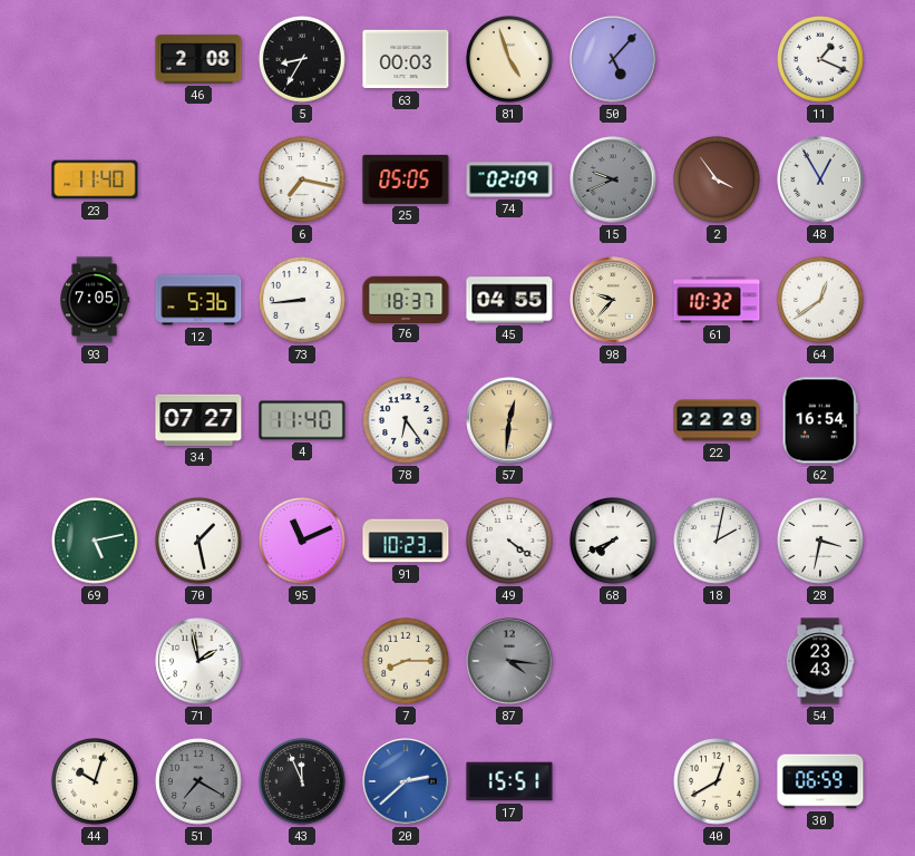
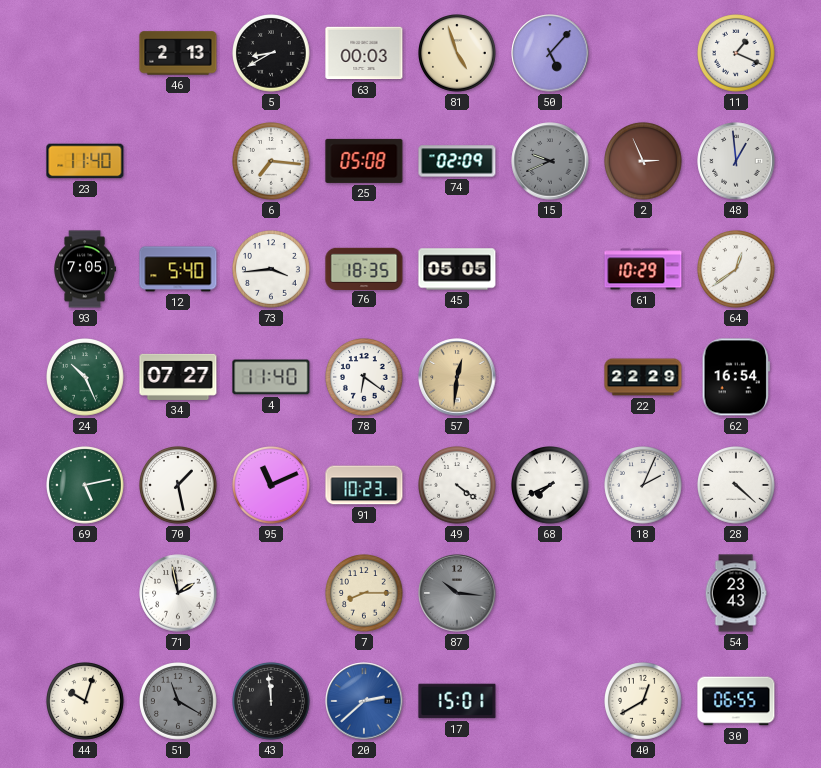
46: 2:08 -> 2:13
5: 8:35 -> 8:40
6: 7:17 -> 7:16
25: 05:05 -> 05:08
2: 3:54 -> 2:56
48: 12:55 -> 12:59
12: 5:36 -> 5:40
73: 8:44 -> 3:44
76: 18:37 -> 18:35
45: 04:55 -> 05:05
98: 9:37 -> none
61: 10:32 -> 10:29
24: none -> 10:26
78: 6:24 -> 6:21
18: 2:02 -> 2:04
28: 3:32 -> 4:22
87: 4:16 -> 10:16
51: 7:20 -> 11:20
43: 11:56 -> 11:59
17: 15:51 -> 15:01
30: 06:59 -> 06:55
